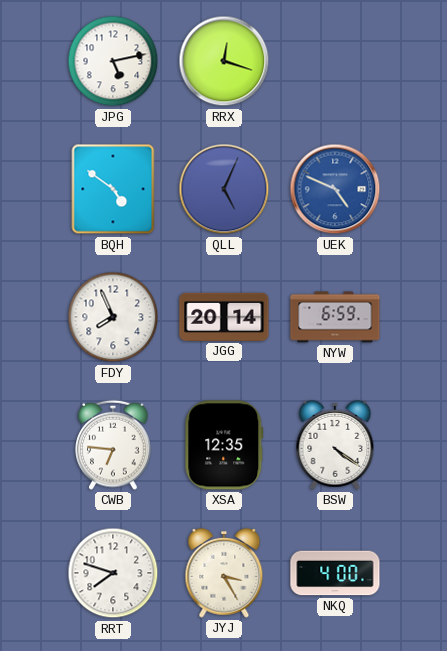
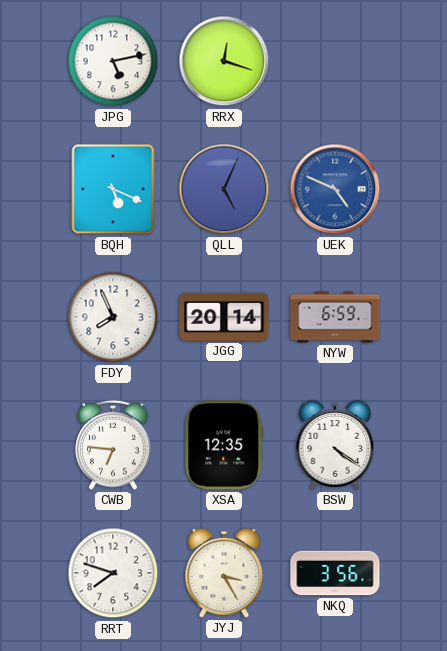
BQH: 4:51 -> 5:19
NKQ: 4:00 -> 3:56
